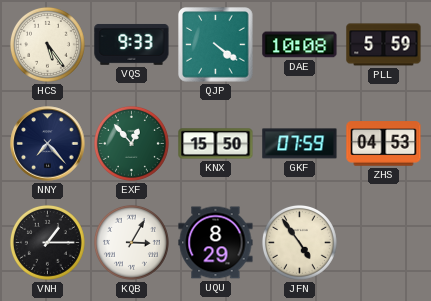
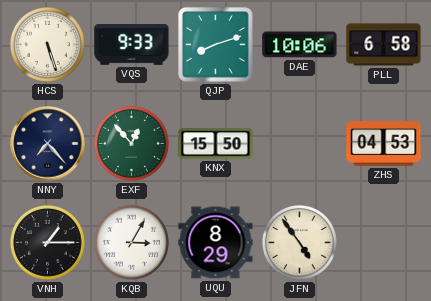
HCS: 5:24 -> 5:27
QJP: 4:21 -> 8:12
DAE: 10:08 -> 10:06
PLL: 5:59 -> 6:58
GKF: 07:59 -> none
